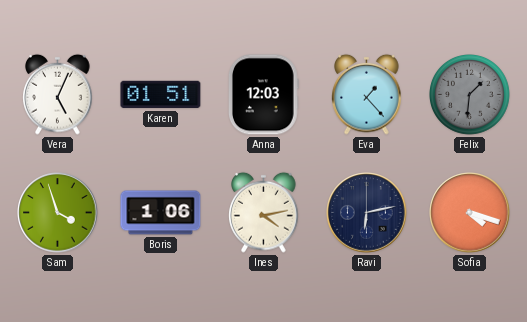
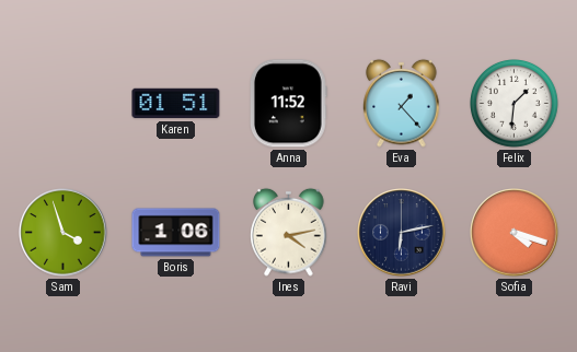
Vera: 5:04 -> none
Anna: 12:03 -> 11:52
Felix dial: grey -> white
